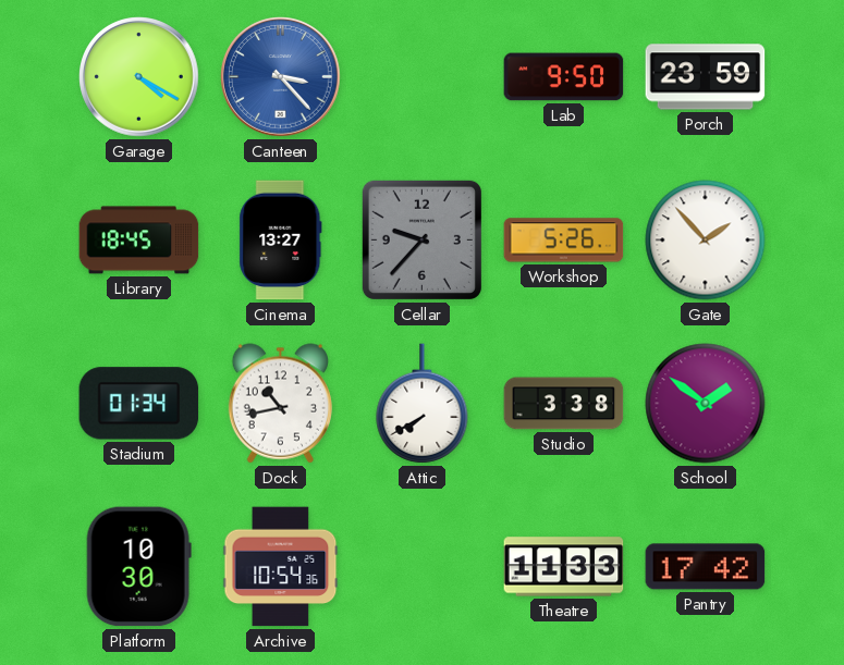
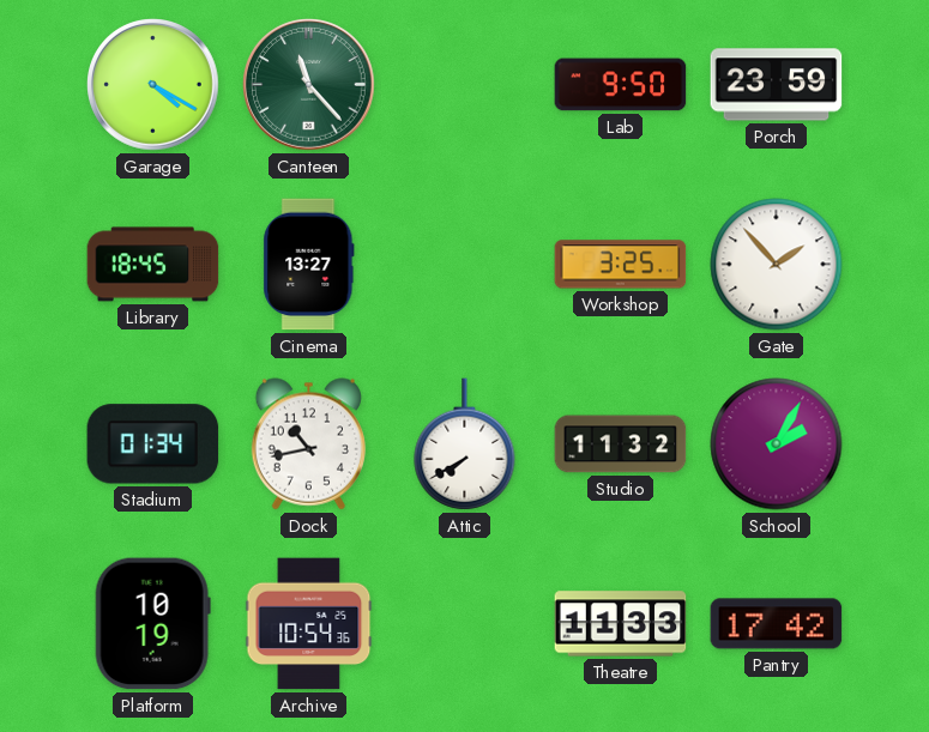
Canteen: 3:23 -> 11:23
Canteen dial: blue -> green
Cellar: 9:37 -> none
Workshop: 5:26 -> 3:25
Studio: 3:38 -> 11:32
School: 1:51 -> 2:05
Platform: 10:30 -> 10:19
